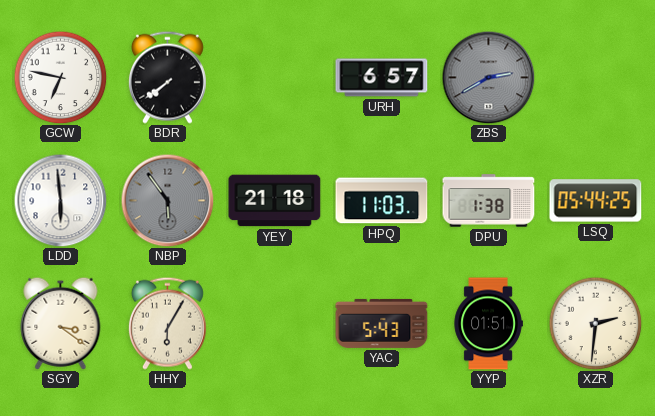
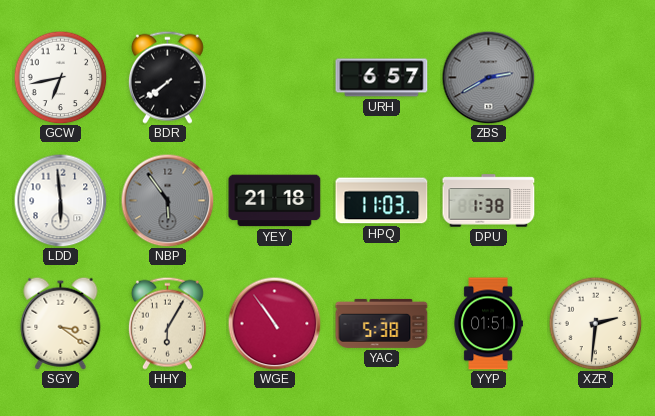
GCW: 6:47 -> 6:43
LSQ: 05:44 -> none
WGE: none -> 10:54
YAC: 5:43 -> 5:38
